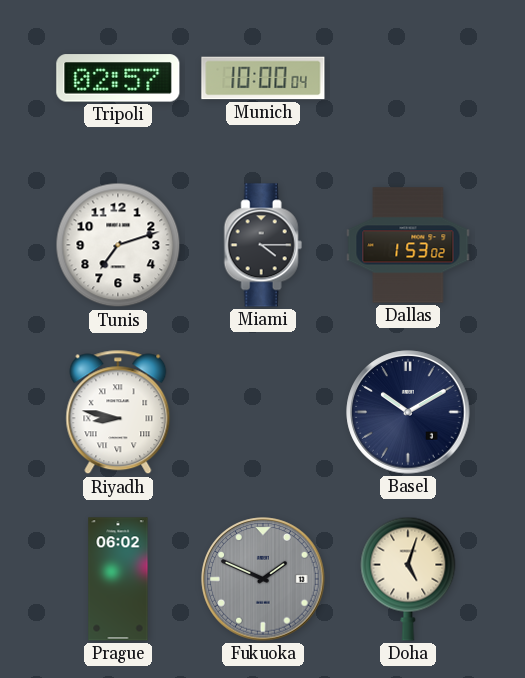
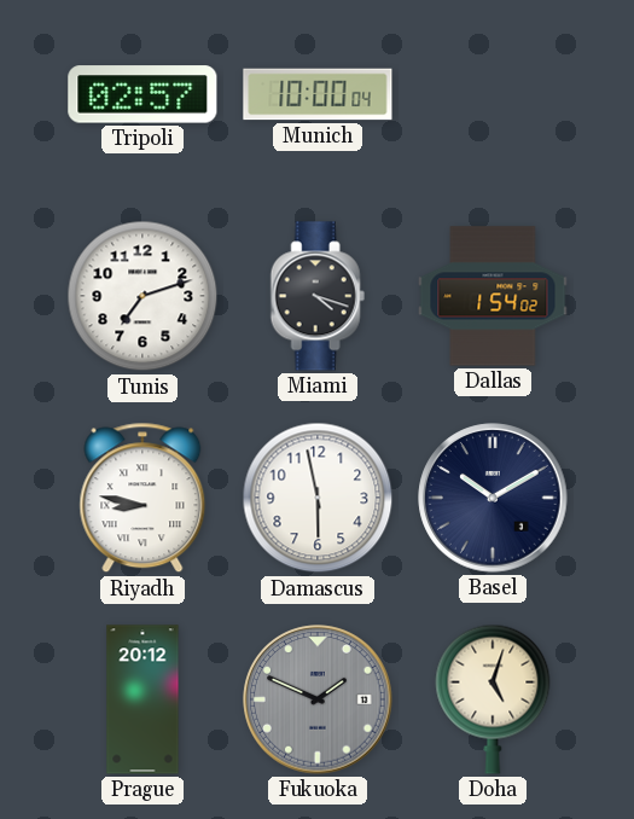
Miami: 4:15 -> 4:18
Dallas: 1:53 -> 1:54
Damascus: none -> 5:58
Prague: 06:02 -> 20:12
